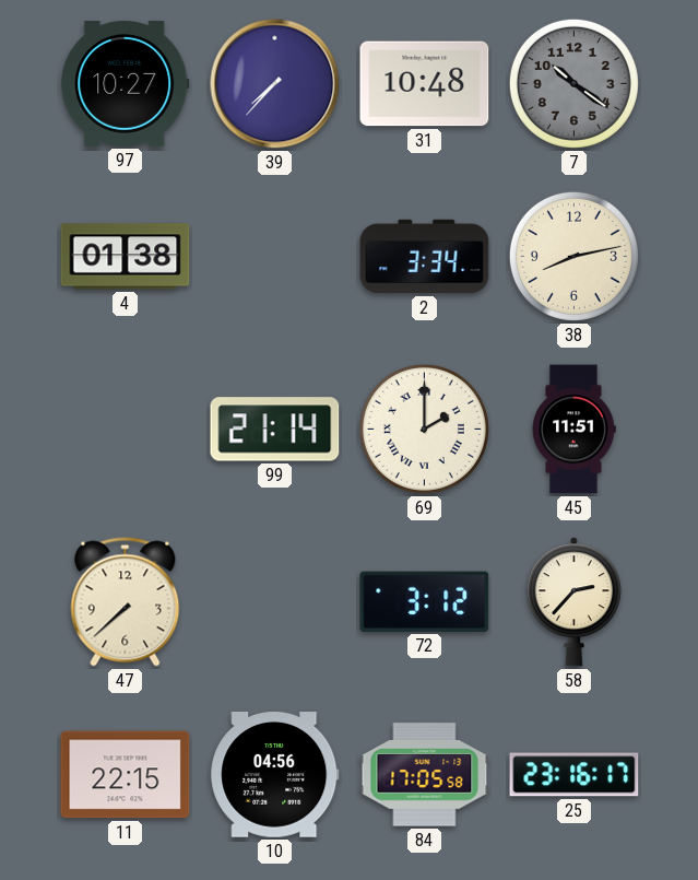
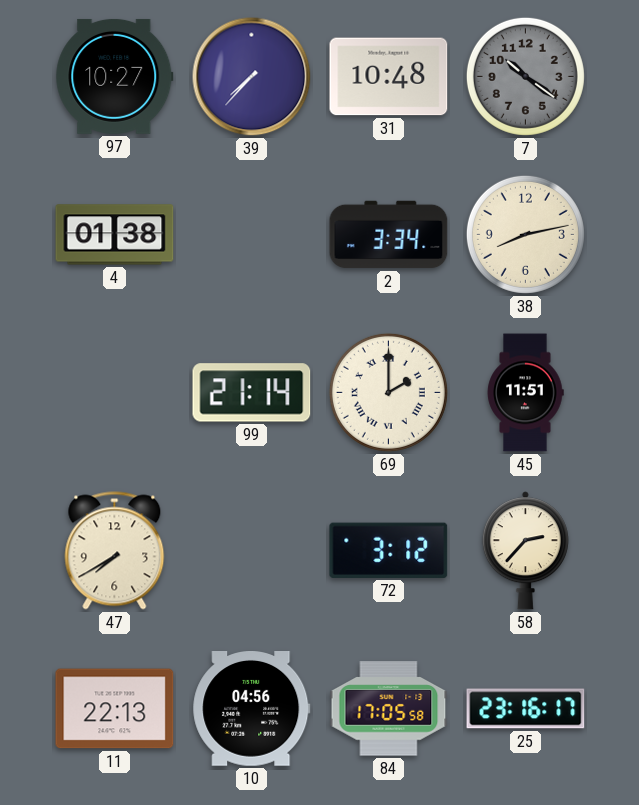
47: 7:38 -> 7:40
11: 22:15 -> 22:13
